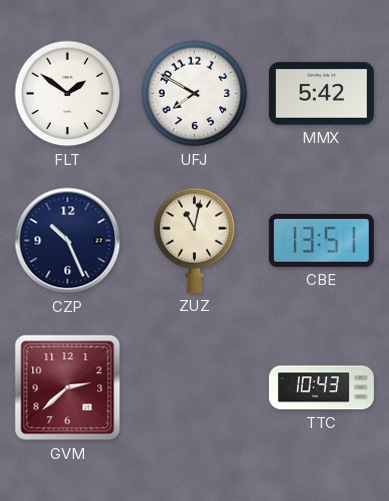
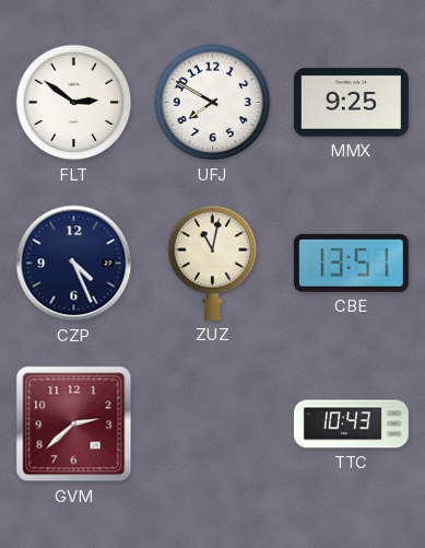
FLT: 1:51 -> 2:51
MMX: 5:42 -> 9:25
CZP: 10:26 -> 4:26
